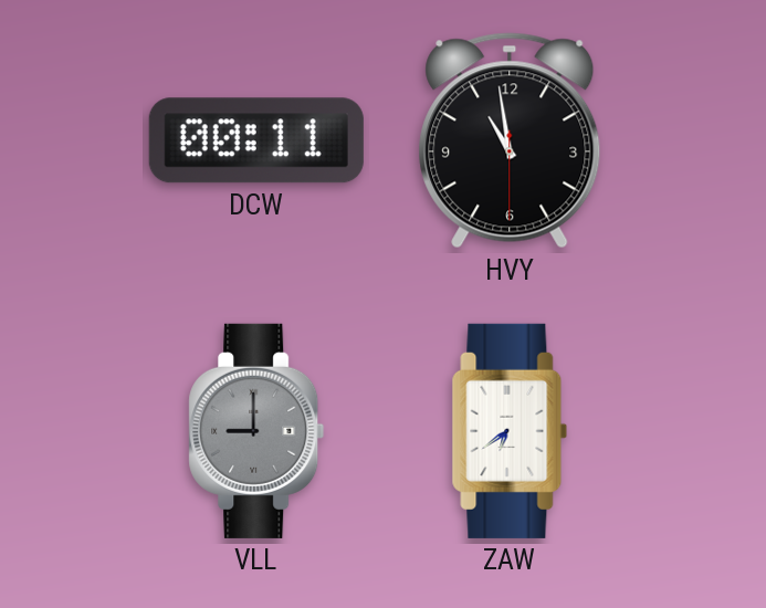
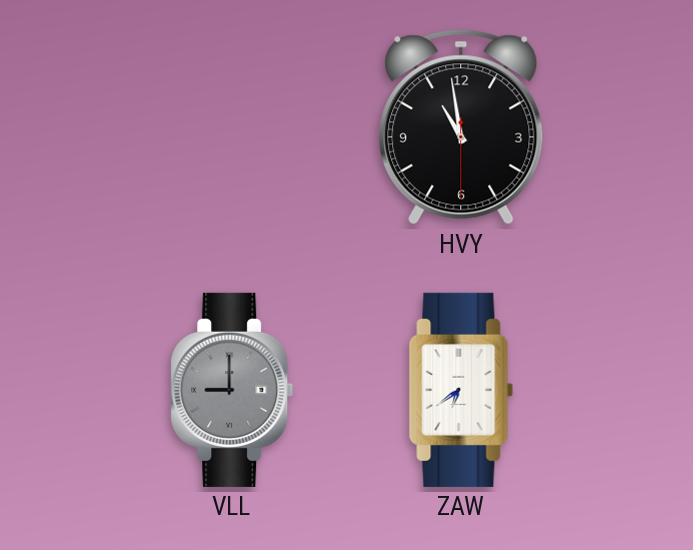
DCW: 00:11 -> none
